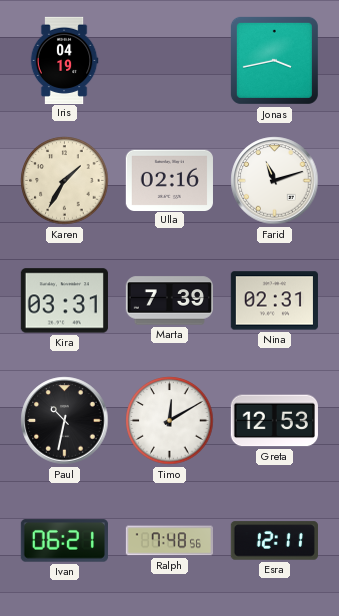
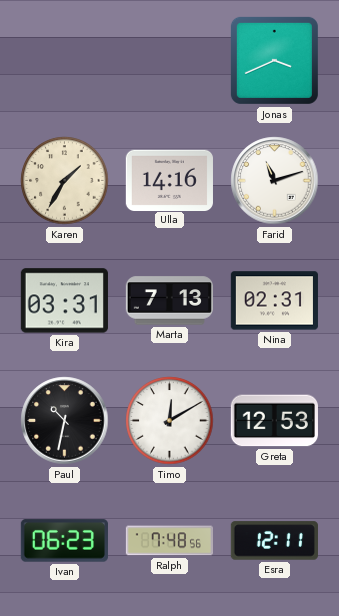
Iris: 04:19 -> none
Jonas: 3:43 -> 3:41
Ulla: 02:16 -> 14:16
Marta: 7:39 -> 7:13
Ivan: 06:21 -> 06:23
